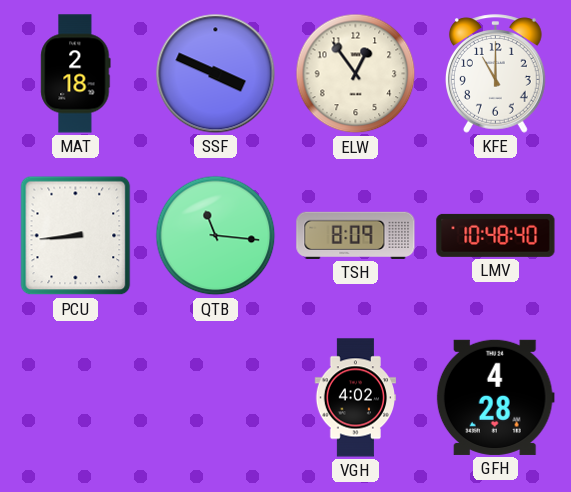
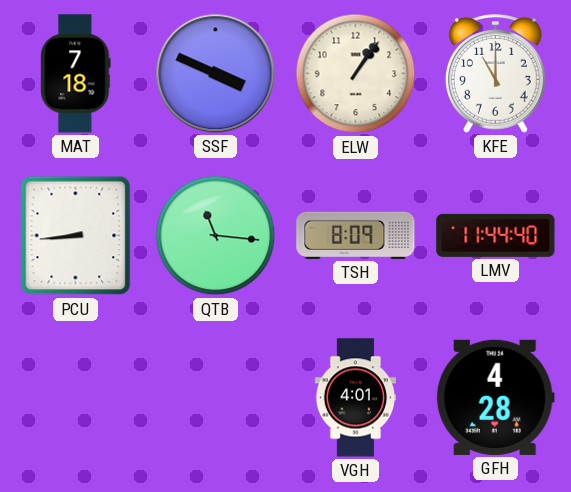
MAT: 2:18 -> 7:18
ELW: 12:54 -> 1:06
LMV: 10:48 -> 11:44
VGH: 4:02 -> 4:01
